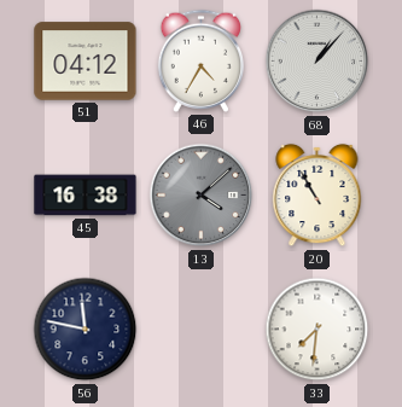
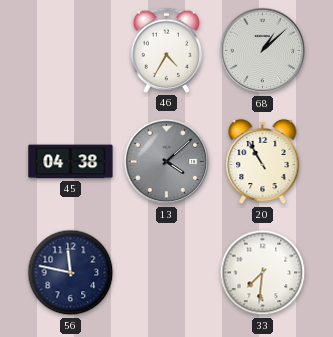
51: 04:12 -> none
68: 1:07 -> 1:08
45: 16:38 -> 04:38
